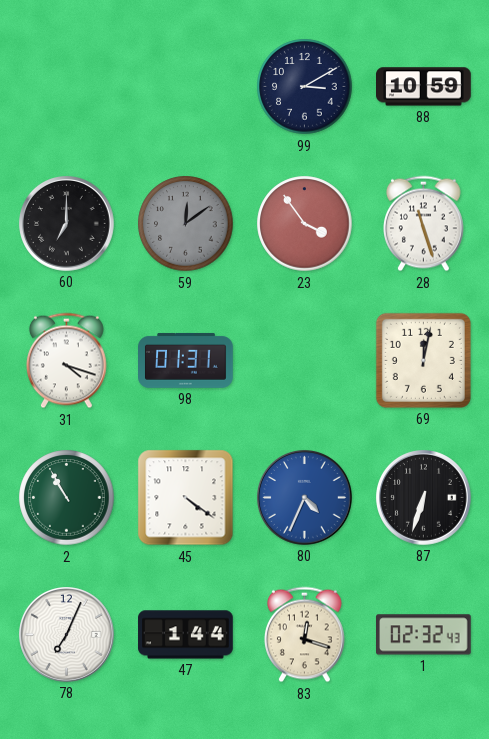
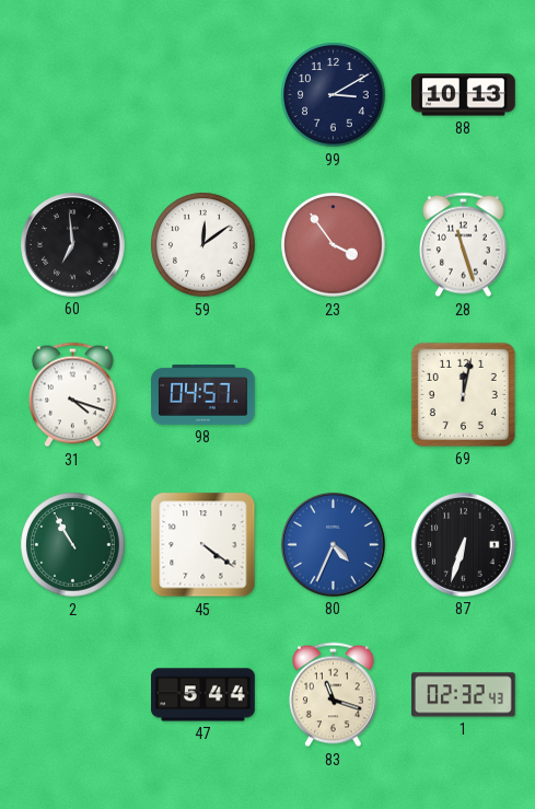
88: 10:59 -> 10:13
60: 7:00 -> 6:59
59 dial: grey -> white
98: 01:31 -> 04:57
78: 7:04 -> none
47: 1:44 -> 5:44
83: 12:18 -> 11:18
